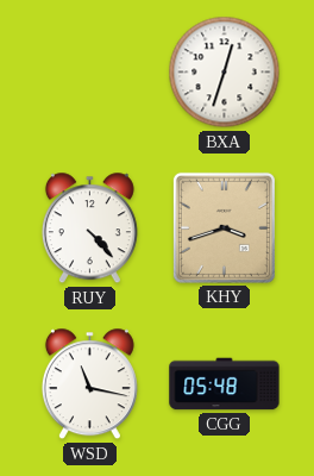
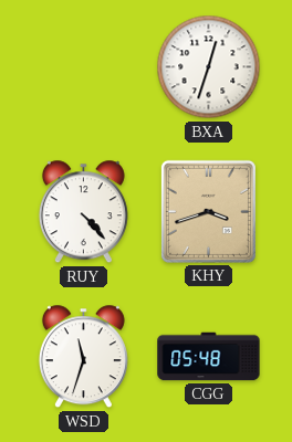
WSD: 11:17 -> 11:33
